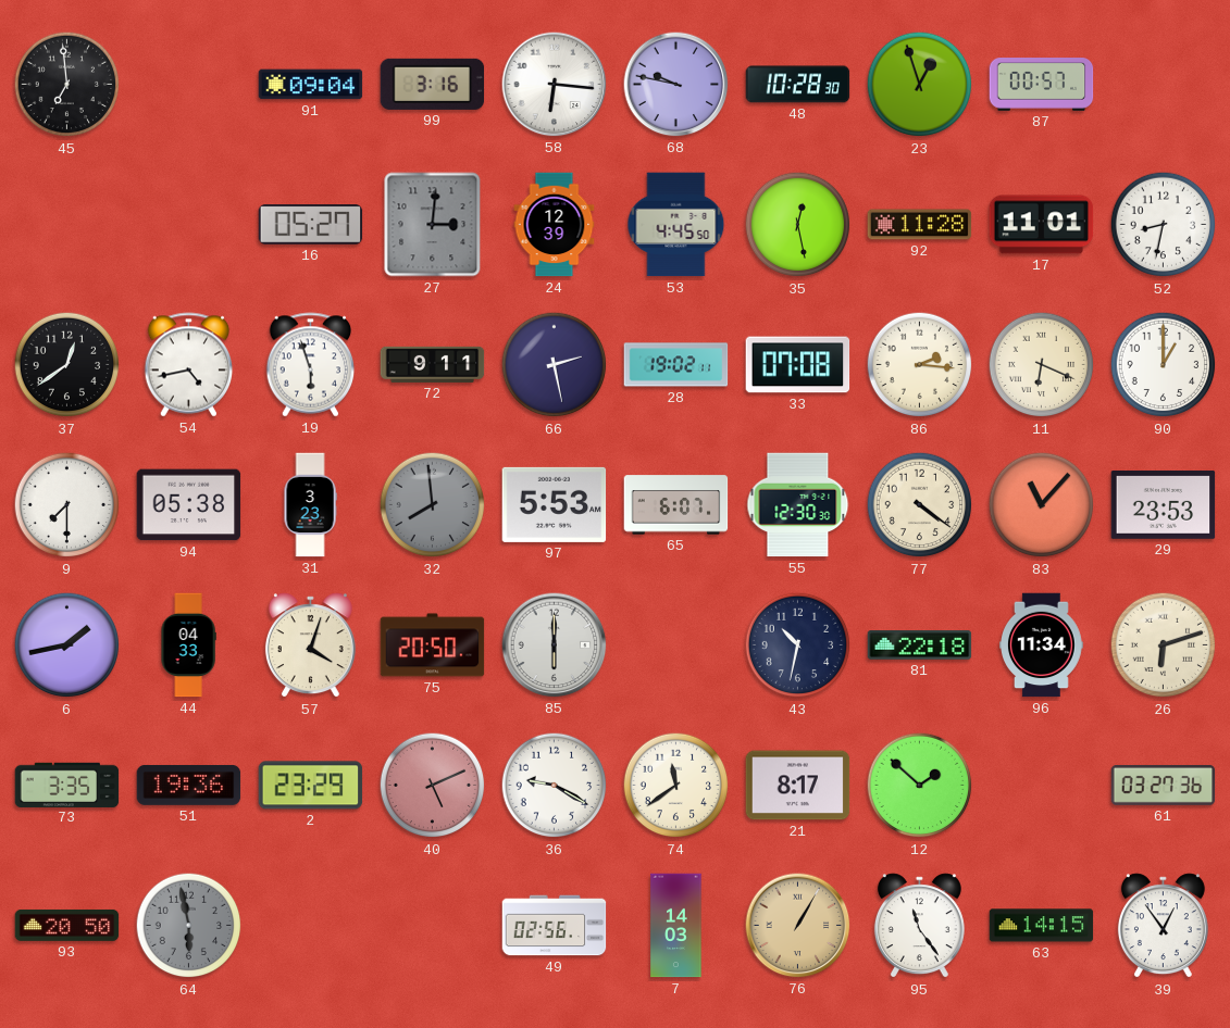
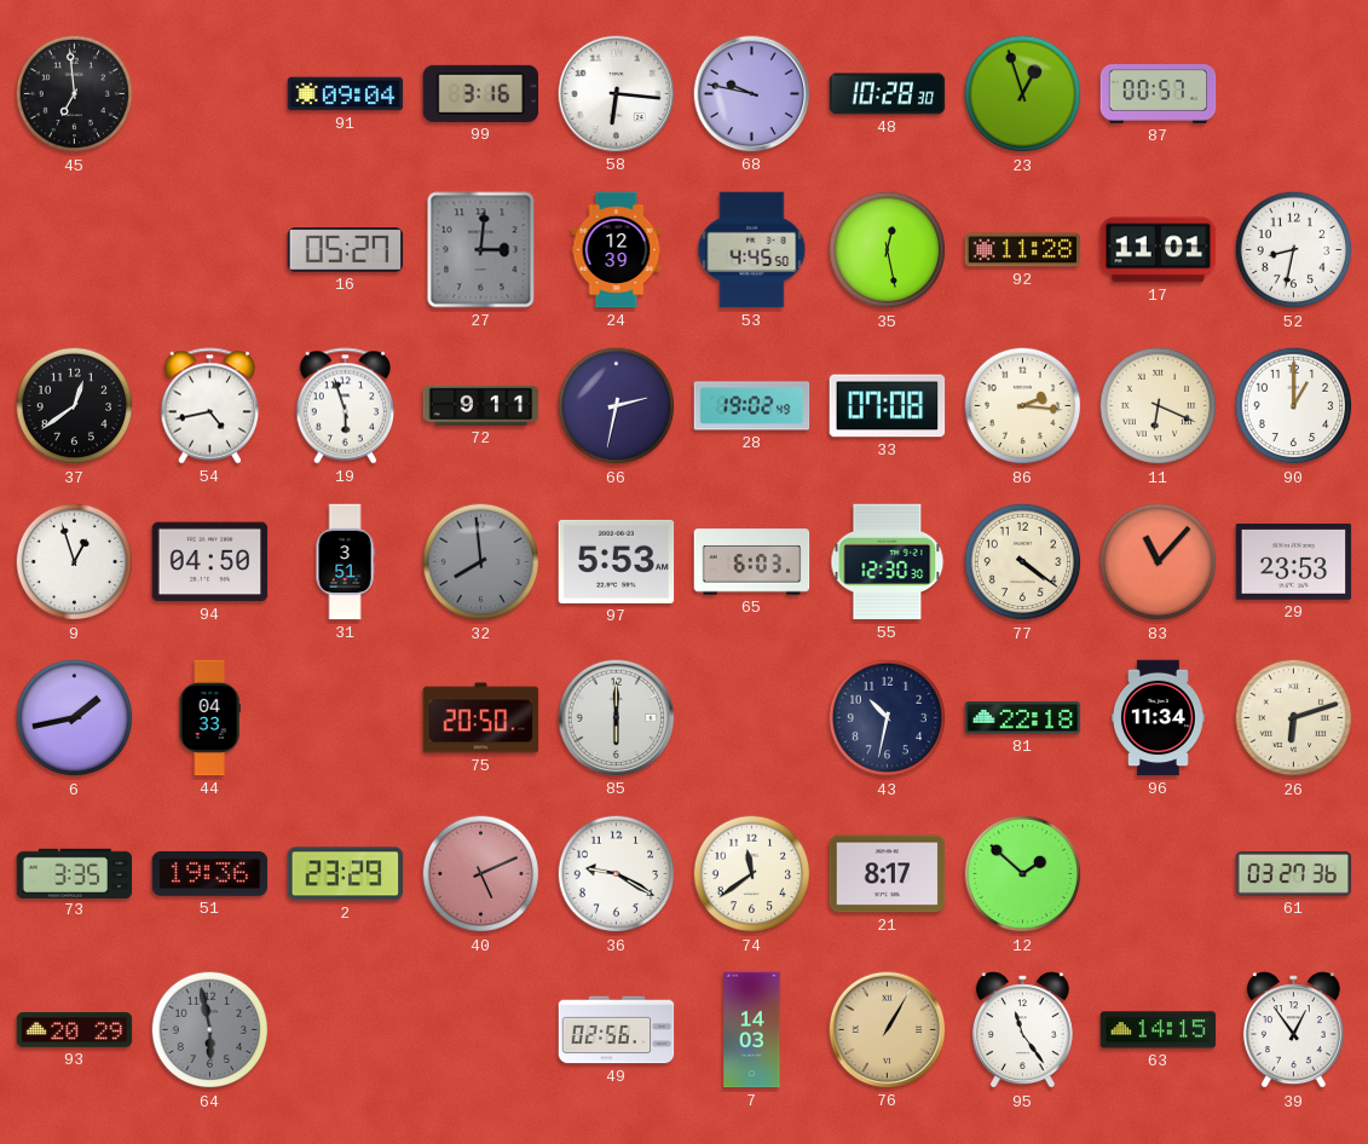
66: 2:28 -> 2:32
28: 19:02:11 -> 19:02:49
9: 7:30 -> 12:57
94: 05:38 -> 04:50
31: 3:23 -> 3:51
65: 6:07 -> 6:03
57: 4:03 -> none
93: 20:50 -> 20:29
